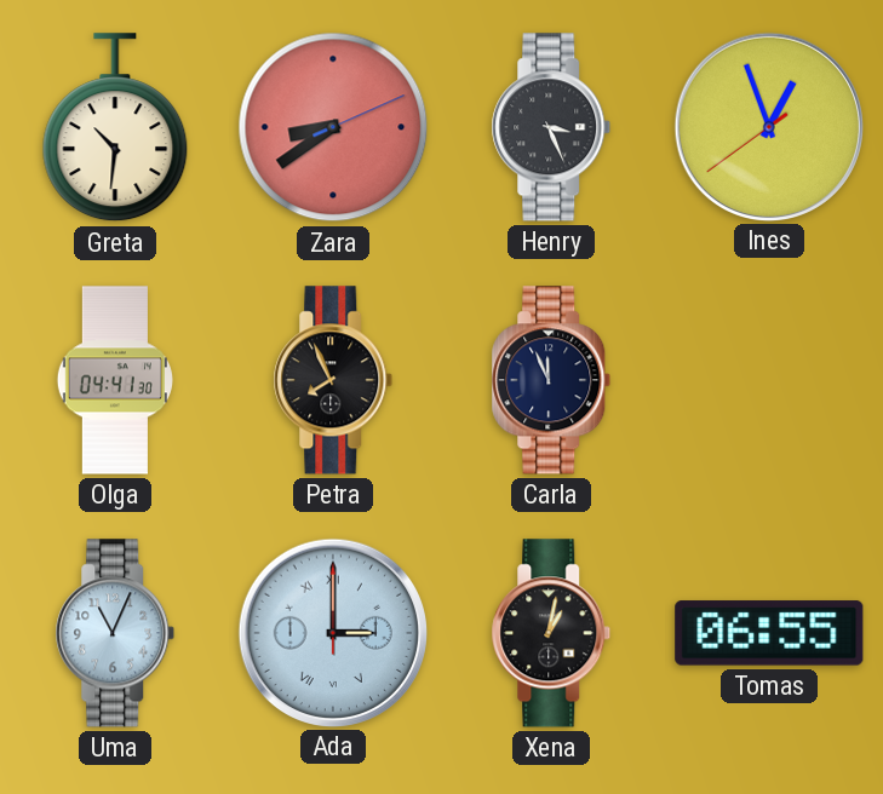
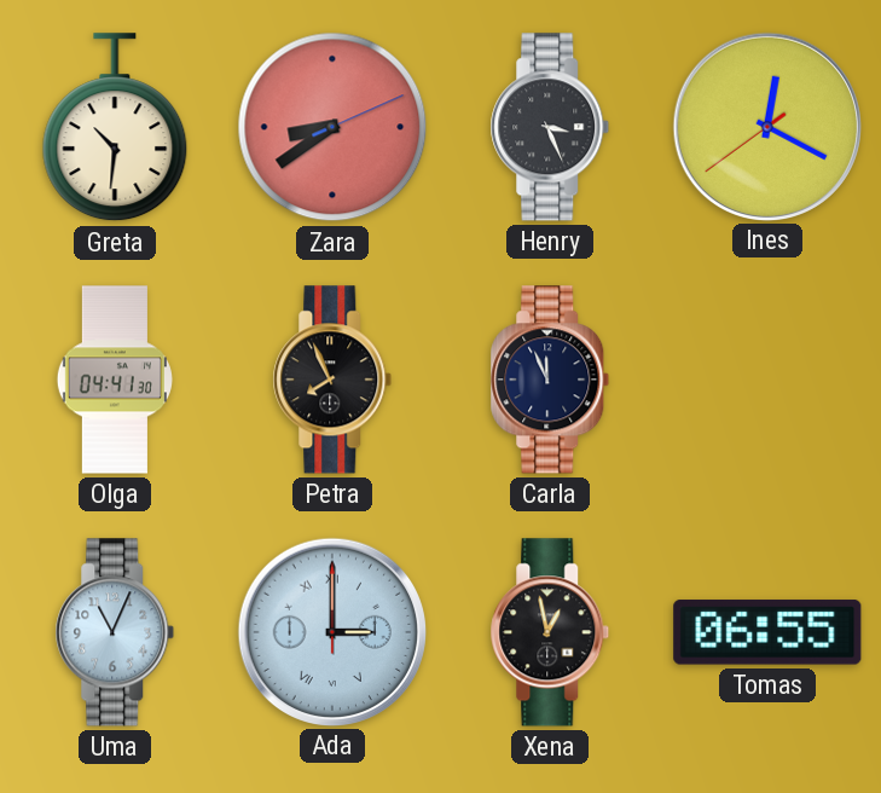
Ines: 12:56 -> 12:19
Xena: 1:02 -> 12:58
